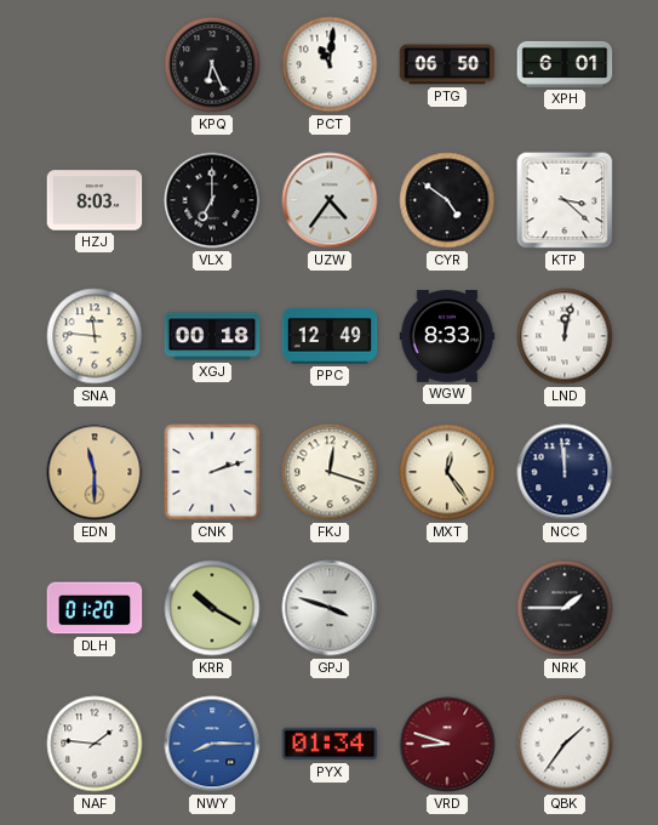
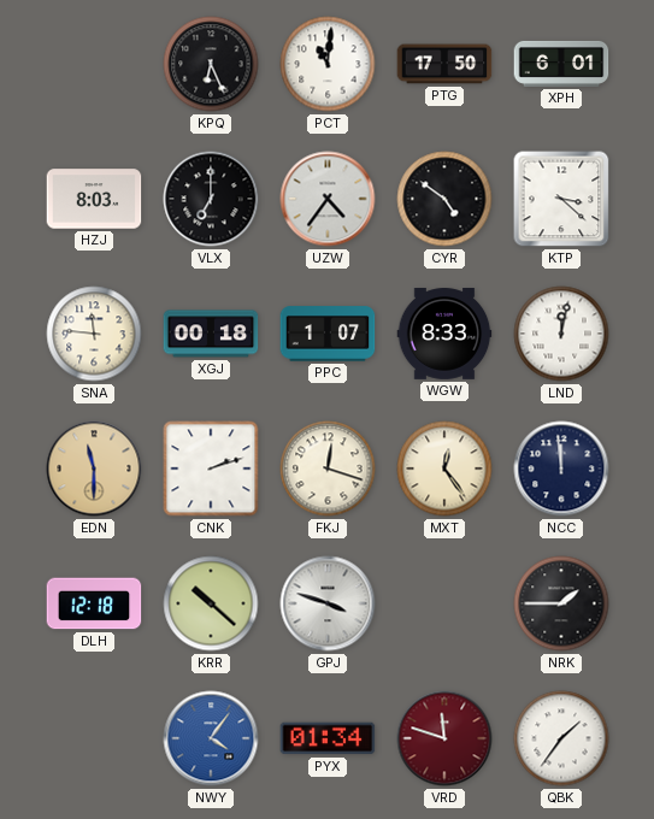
PTG: 06:50 -> 17:50
PPC: 12:49 -> 1:07
DLH: 01:20 -> 12:18
KRR: 10:20 -> 10:22
NAF: 1:46 -> none
NWY: 8:15 -> 4:06
VRD: 8:48 -> 11:48
